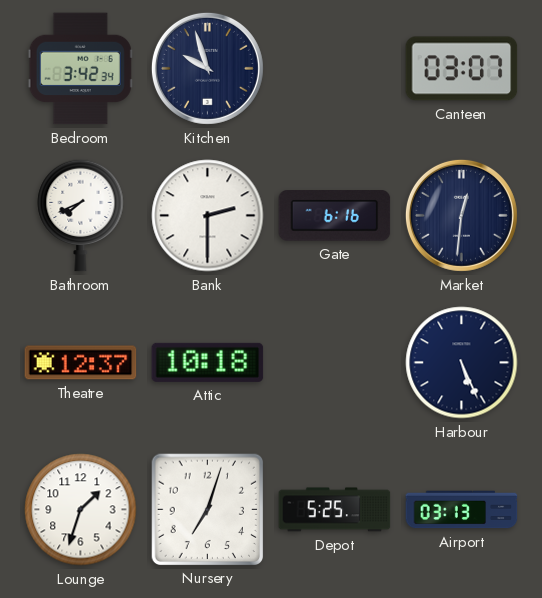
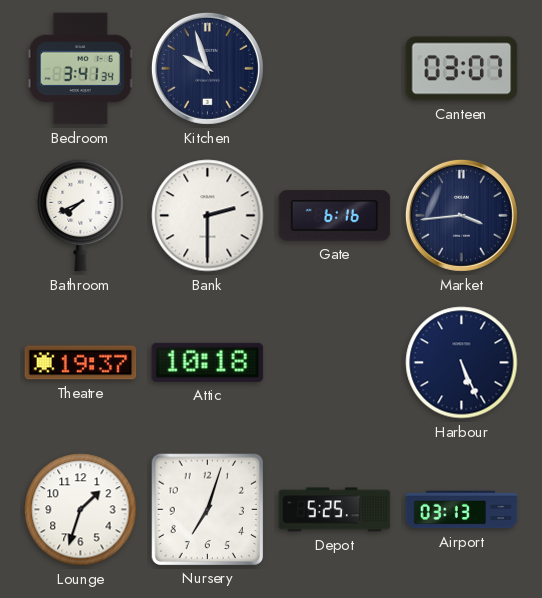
Bedroom: 3:42 -> 3:41
Market: 12:31 -> 3:44
Theatre: 12:37 -> 19:37
